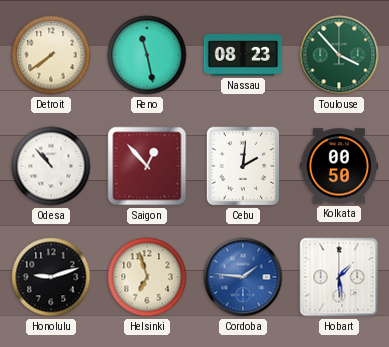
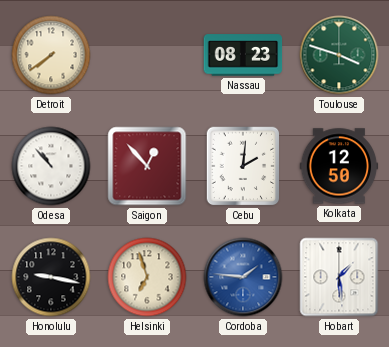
Reno: 11:28 -> none
Toulouse: 3:53 -> 3:48
Kolkata: 00:50 -> 12:50
Honolulu: 9:12 -> 9:17
